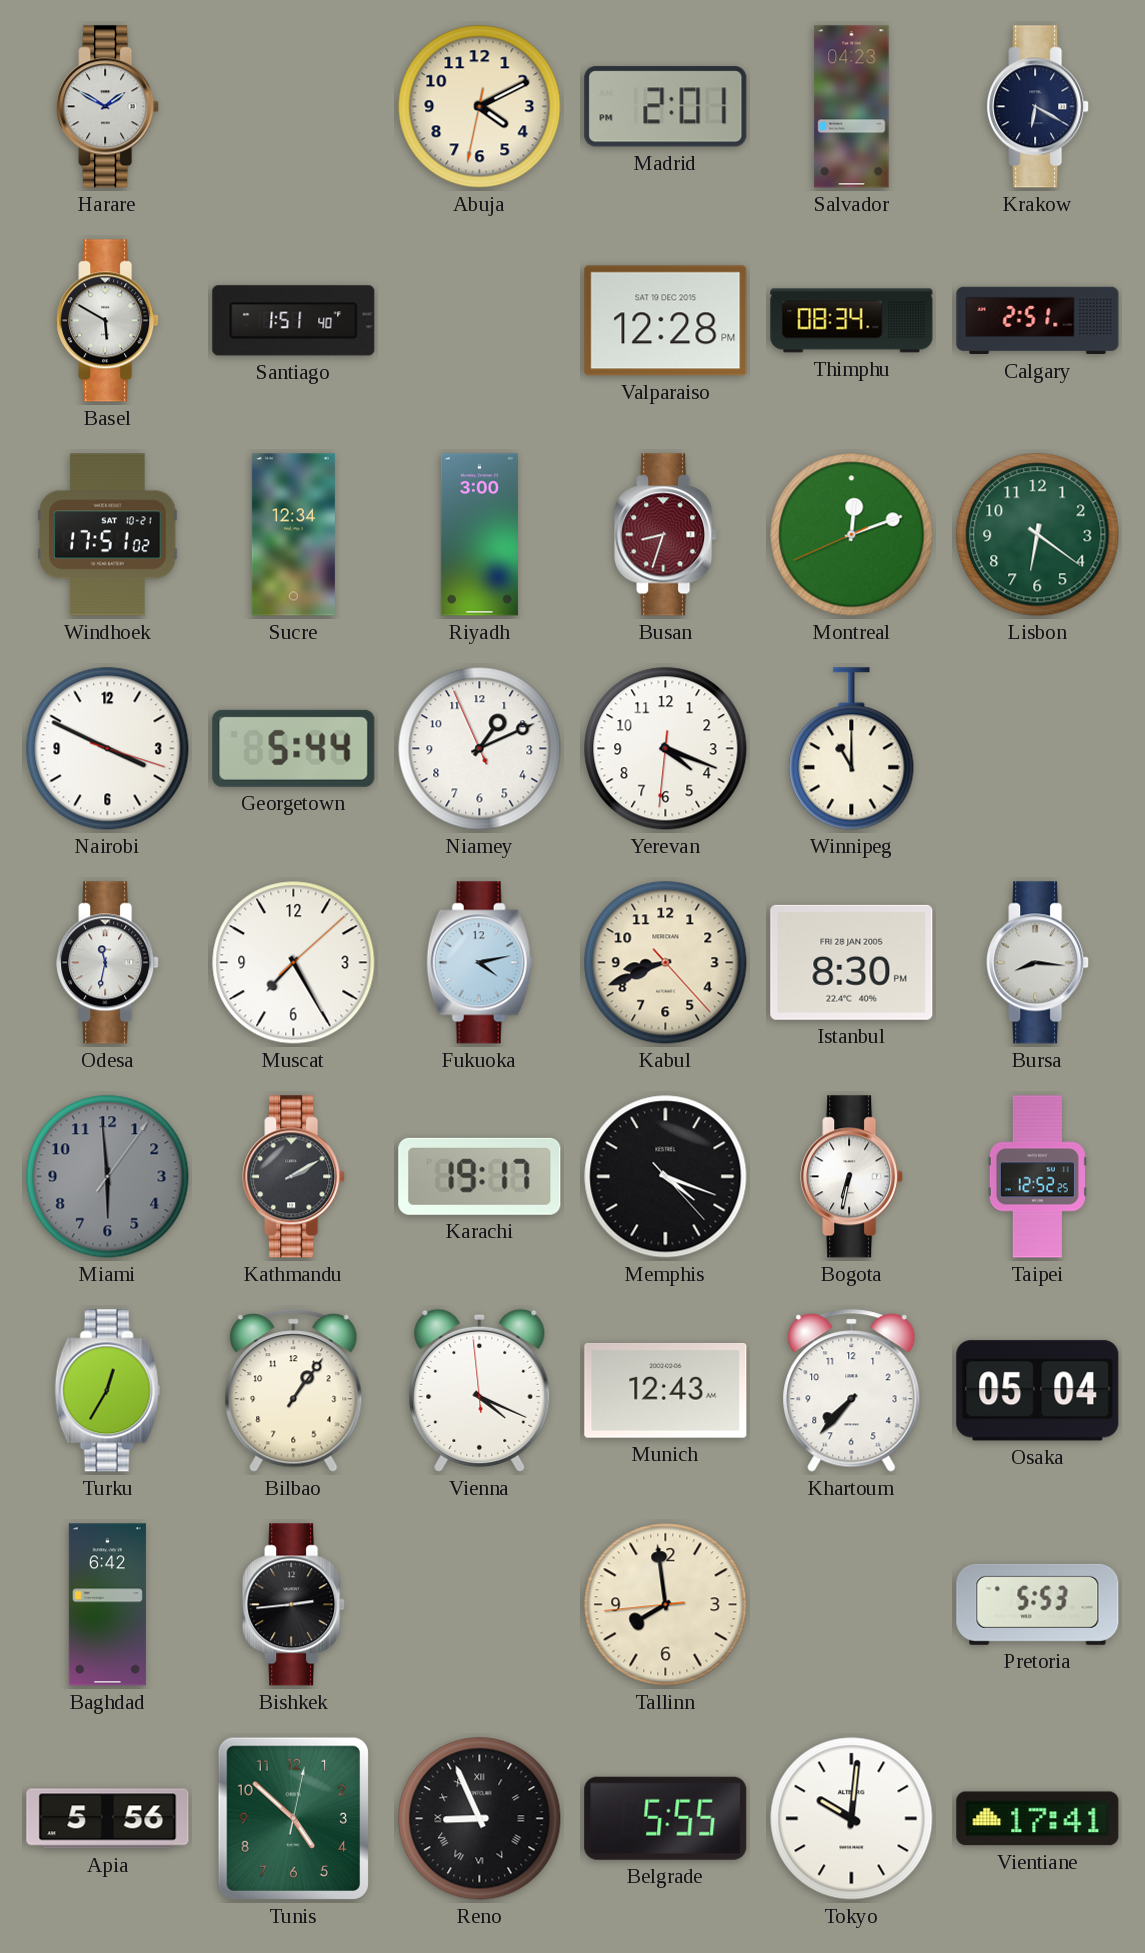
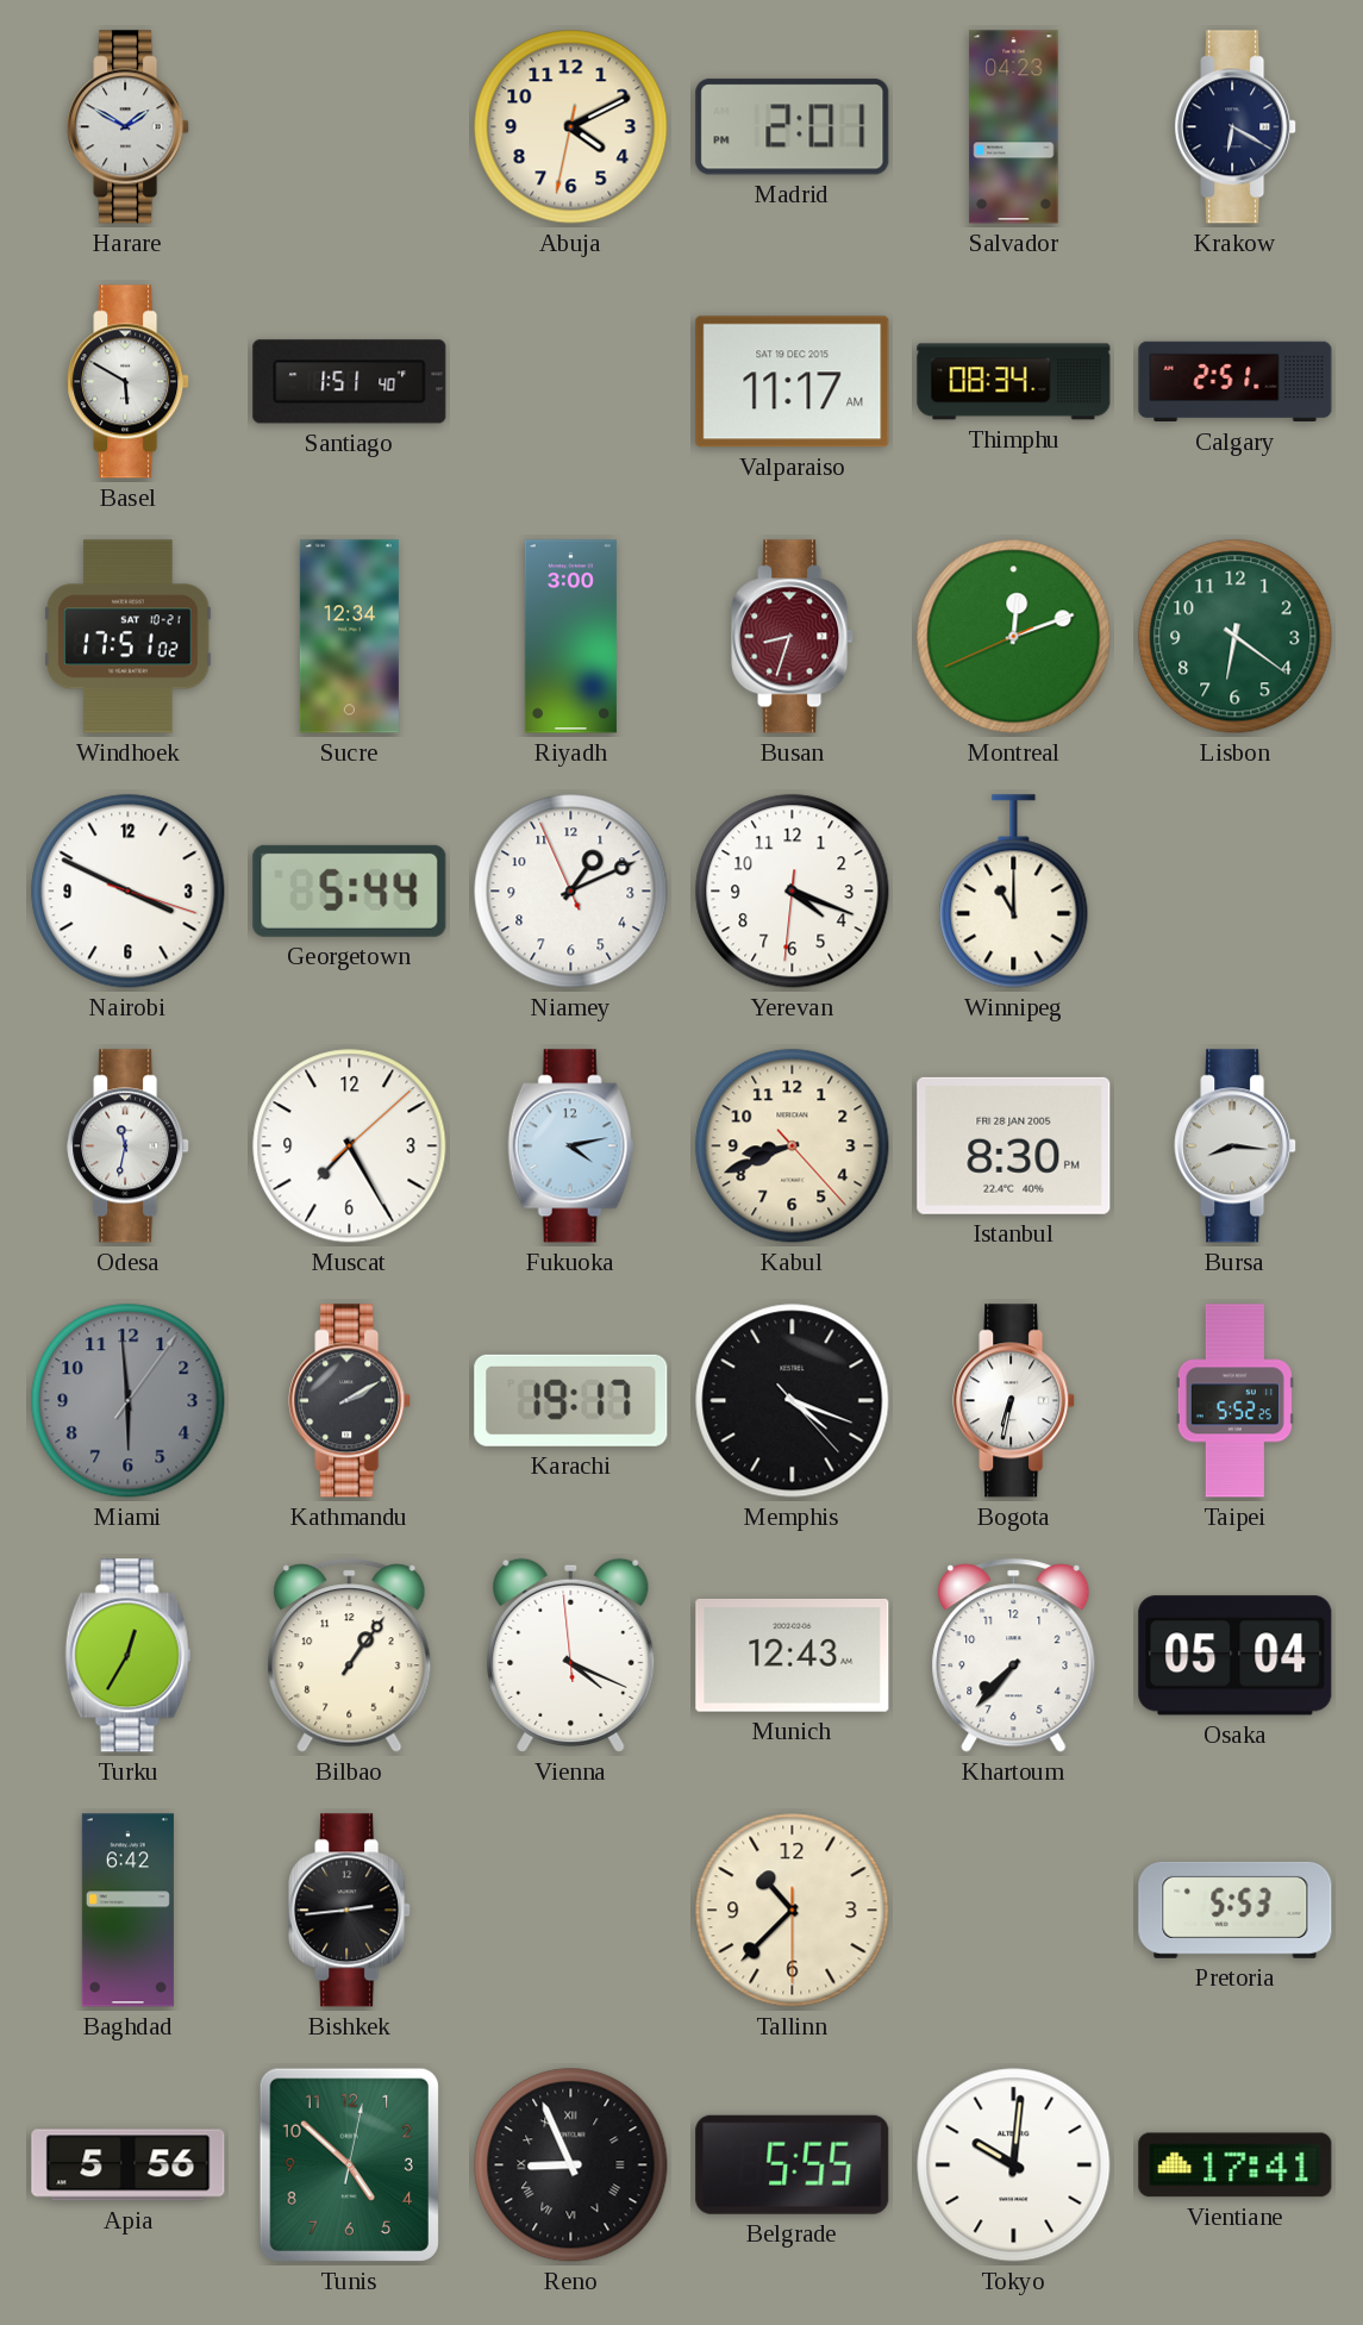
Valparaiso: 12:28 -> 11:17
Taipei: 12:52 -> 5:52
Tallinn: 7:58 -> 10:37
